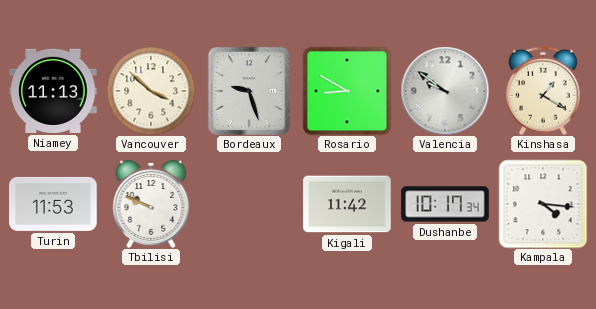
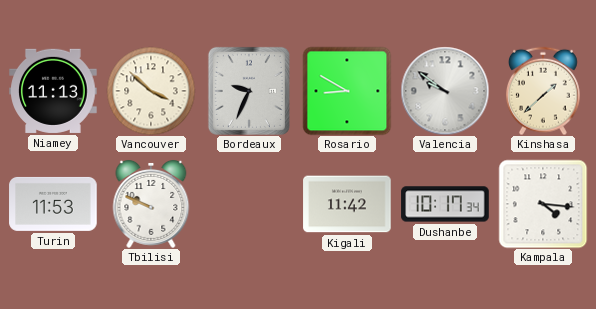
Bordeaux: 9:27 -> 9:34
Kinshasa: 1:20 -> 1:38
